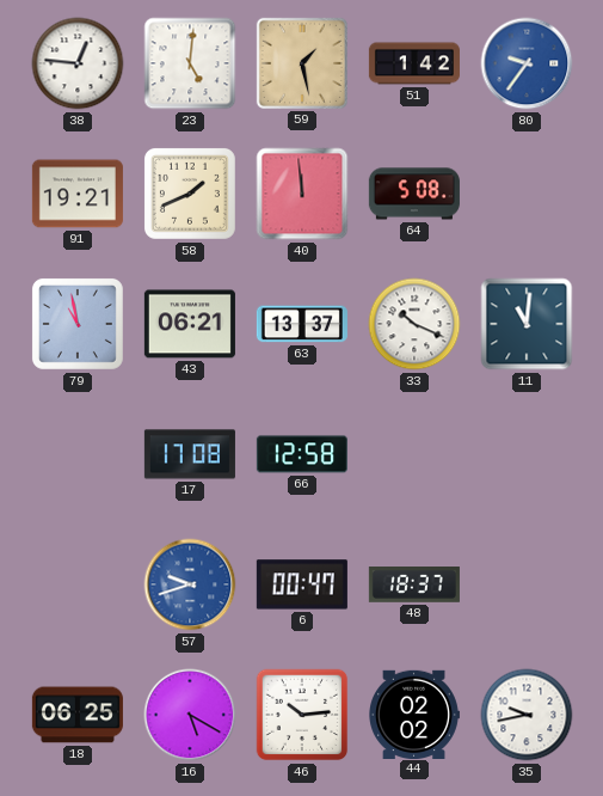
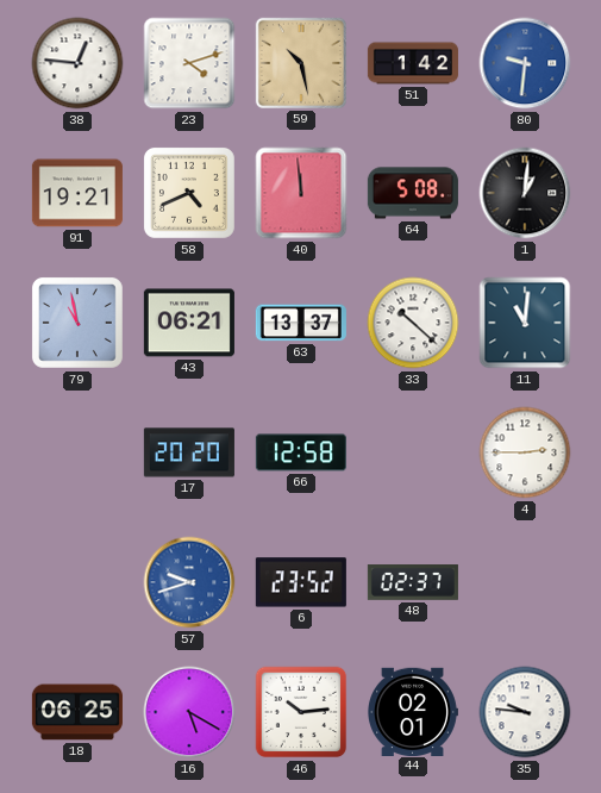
23: 5:01 -> 4:12
59: 1:28 -> 10:28
80: 9:36 -> 9:31
58: 1:41 -> 4:41
1: none -> 1:01
33: 10:19 -> 10:22
17: 17:08 -> 20:20
4: none -> 2:45
6: 00:47 -> 23:52
48: 18:37 -> 02:37
44: 02:02 -> 02:01
35: 9:43 -> 9:46
